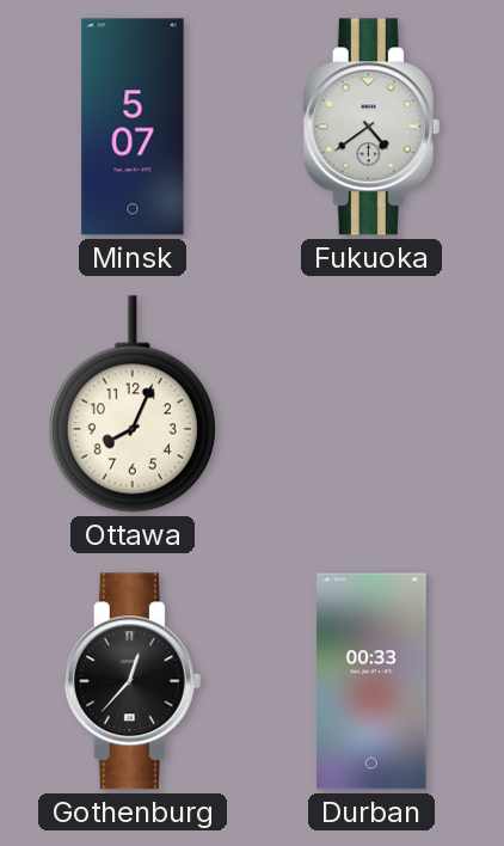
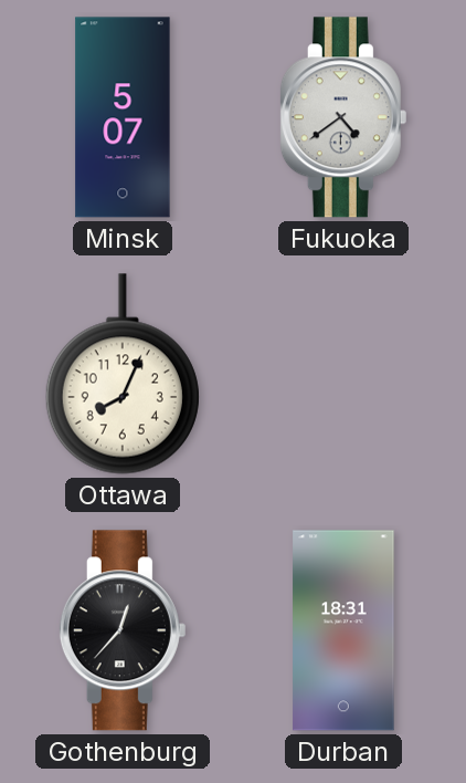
Durban: 00:33 -> 18:31
